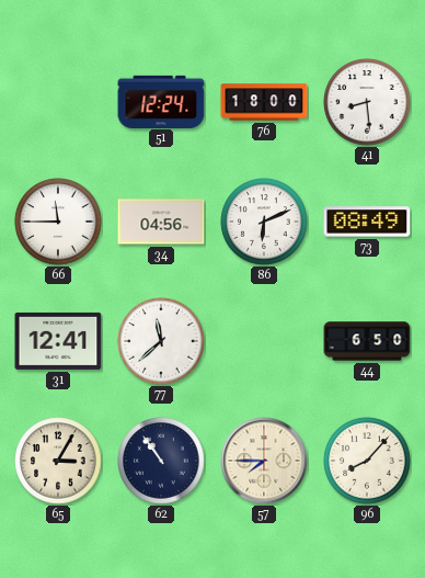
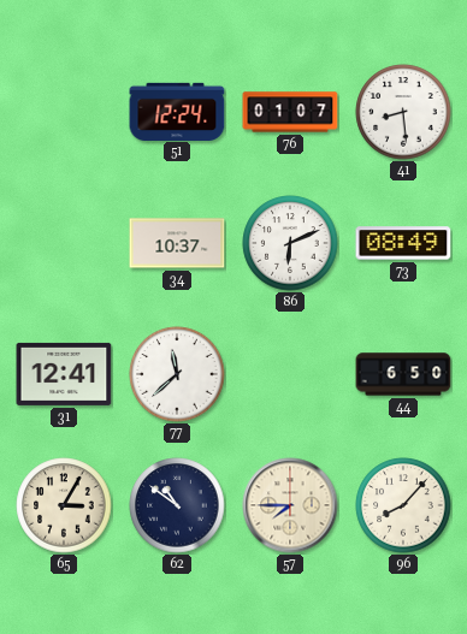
76: 18:00 -> 01:07
66: 11:45 -> none
34: 04:56 -> 10:37
62: 10:54 -> 10:51
